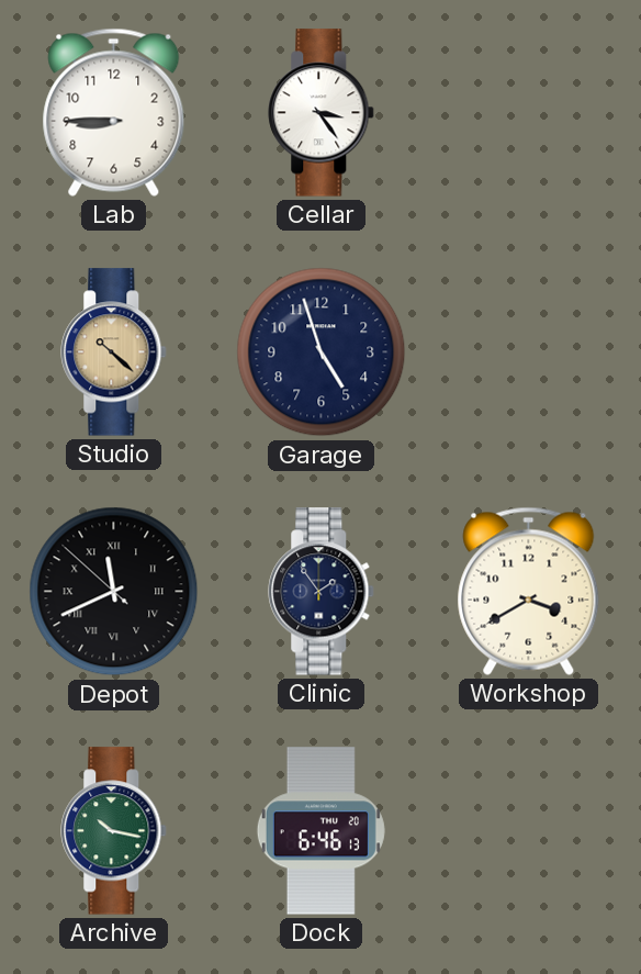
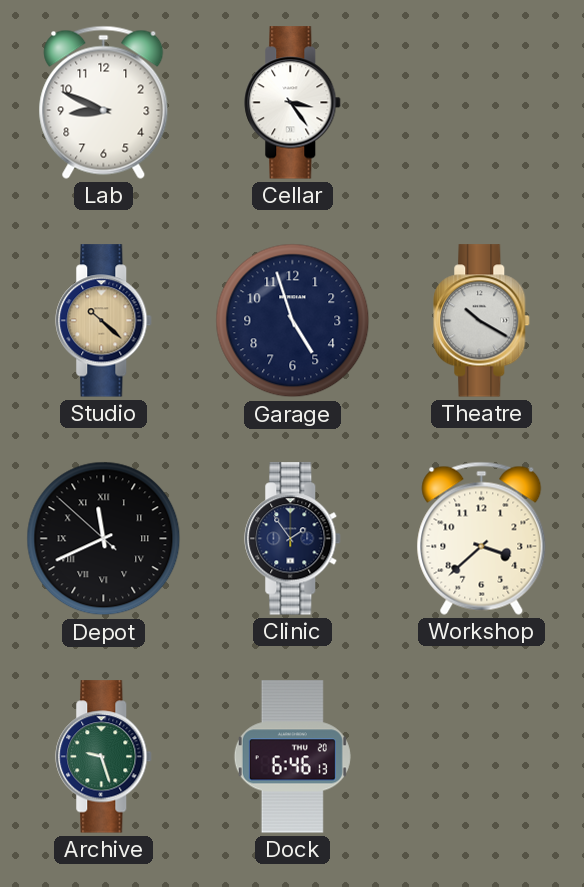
Lab: 8:45 -> 8:49
Theatre: none -> 10:20
Workshop: 3:40 -> 3:38
Archive: 10:17 -> 9:27
